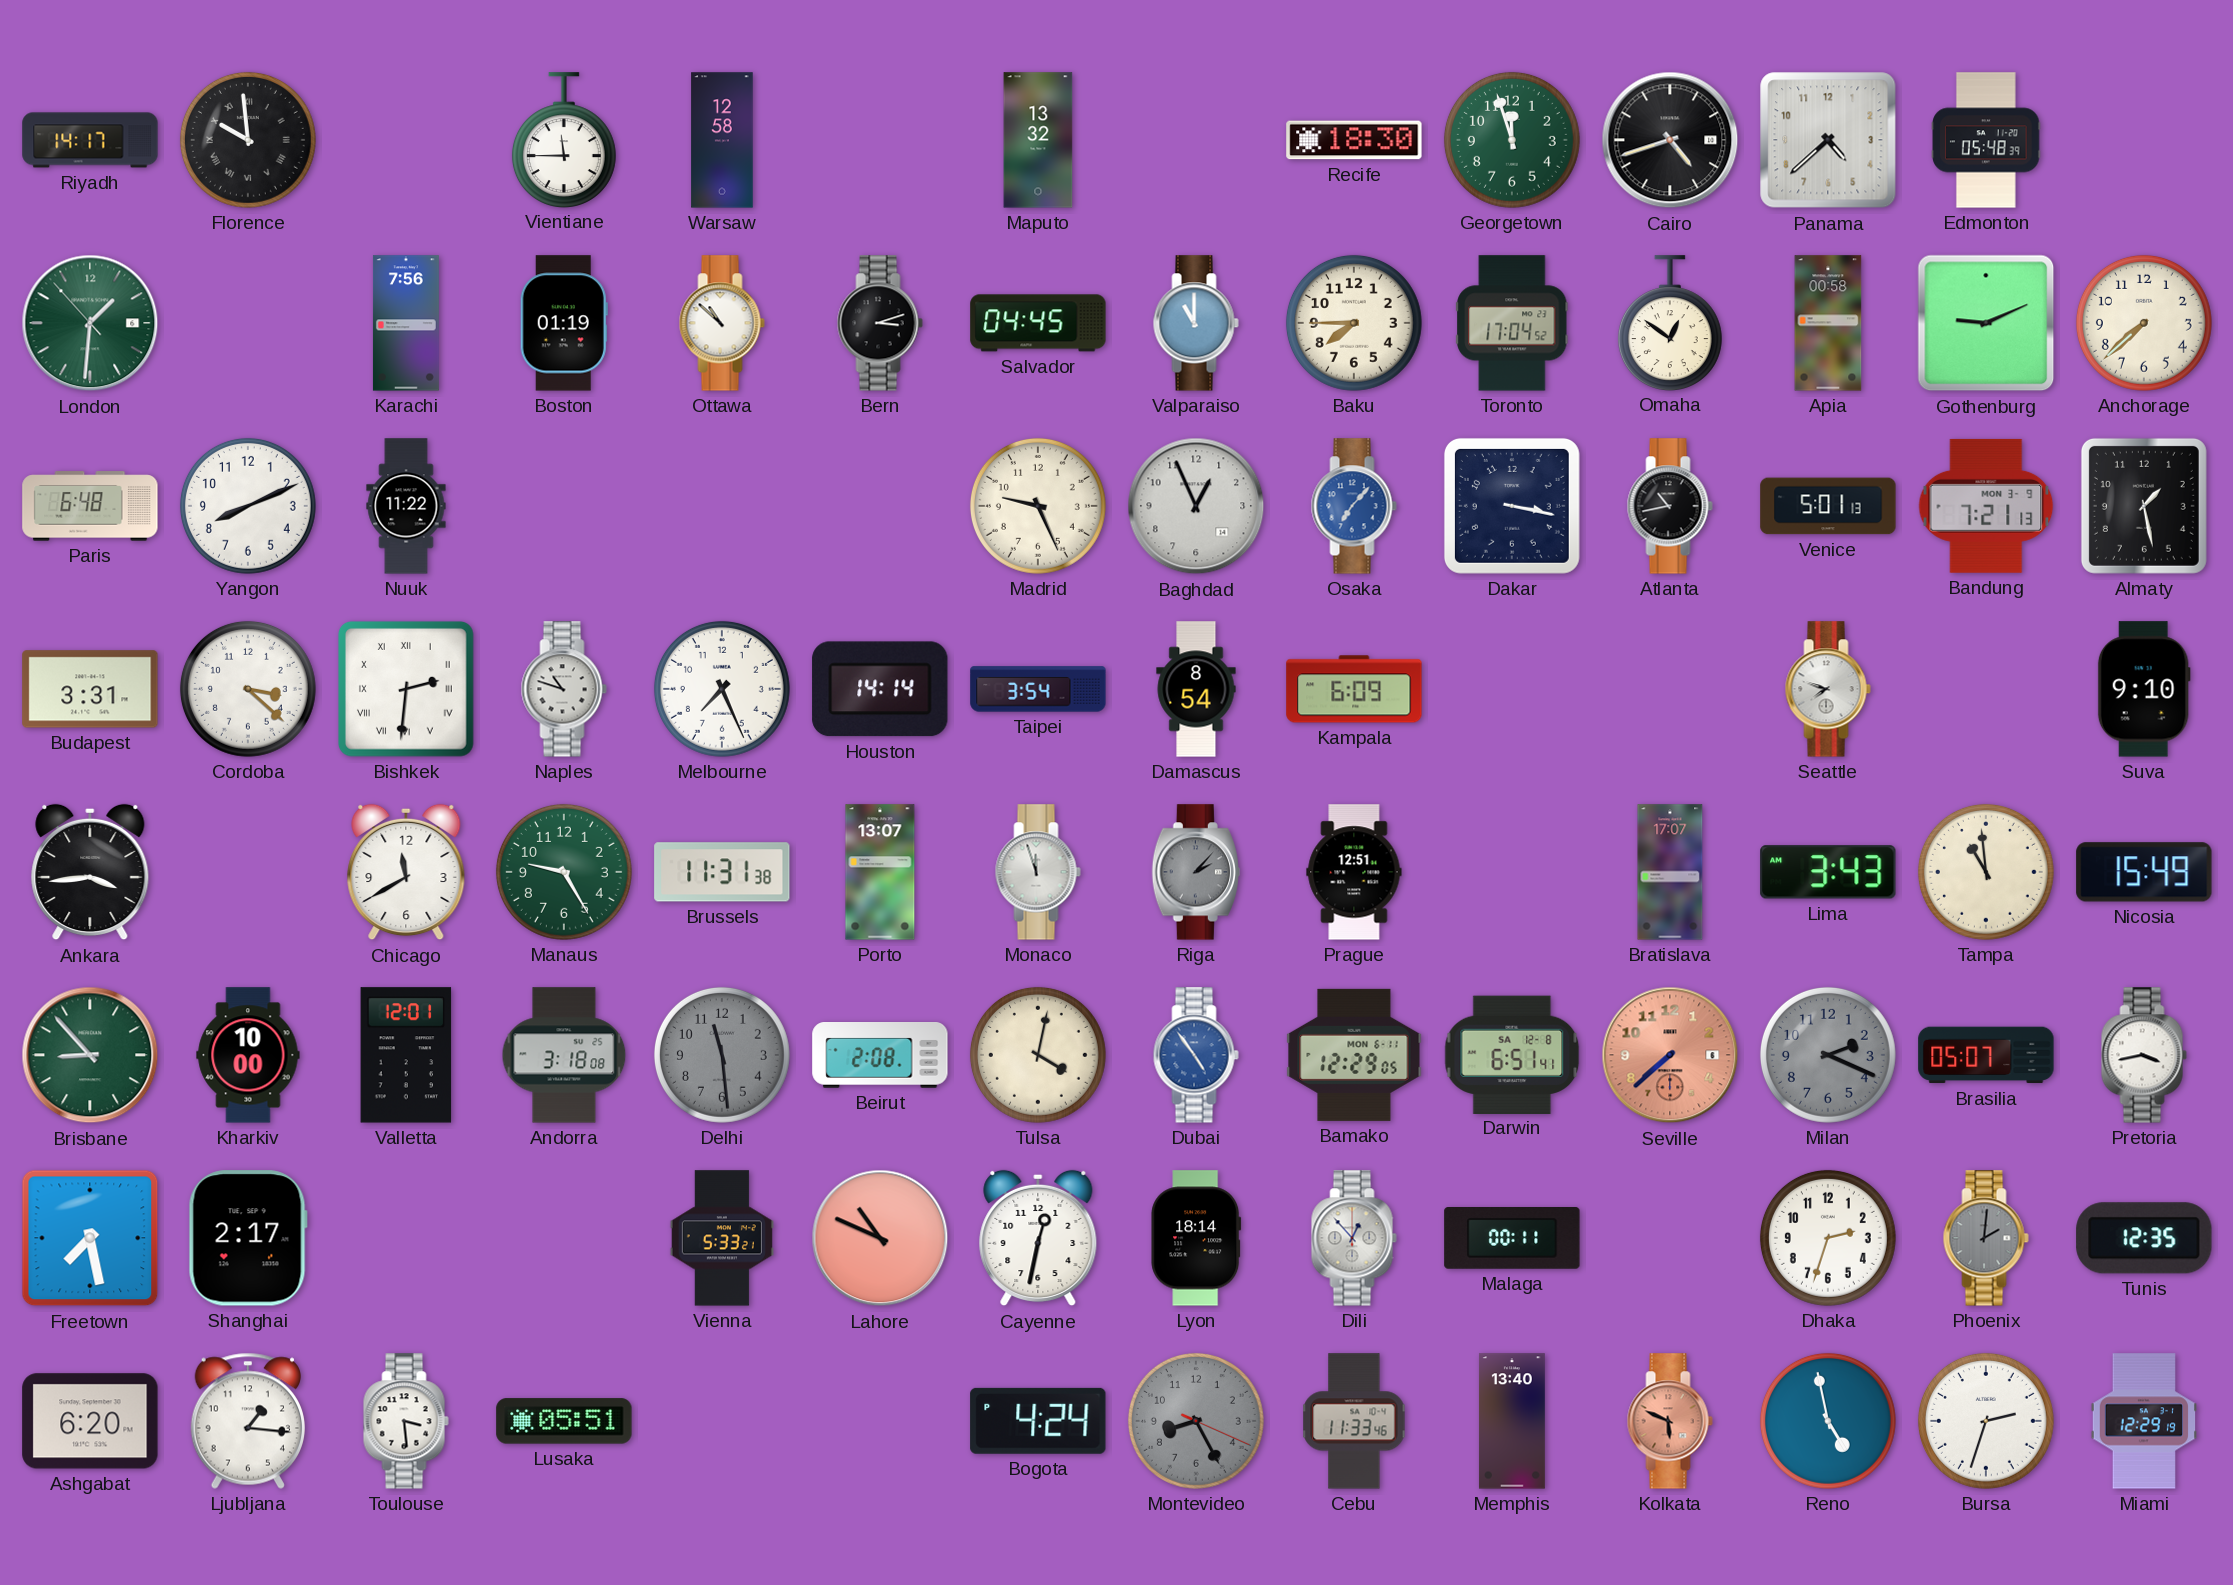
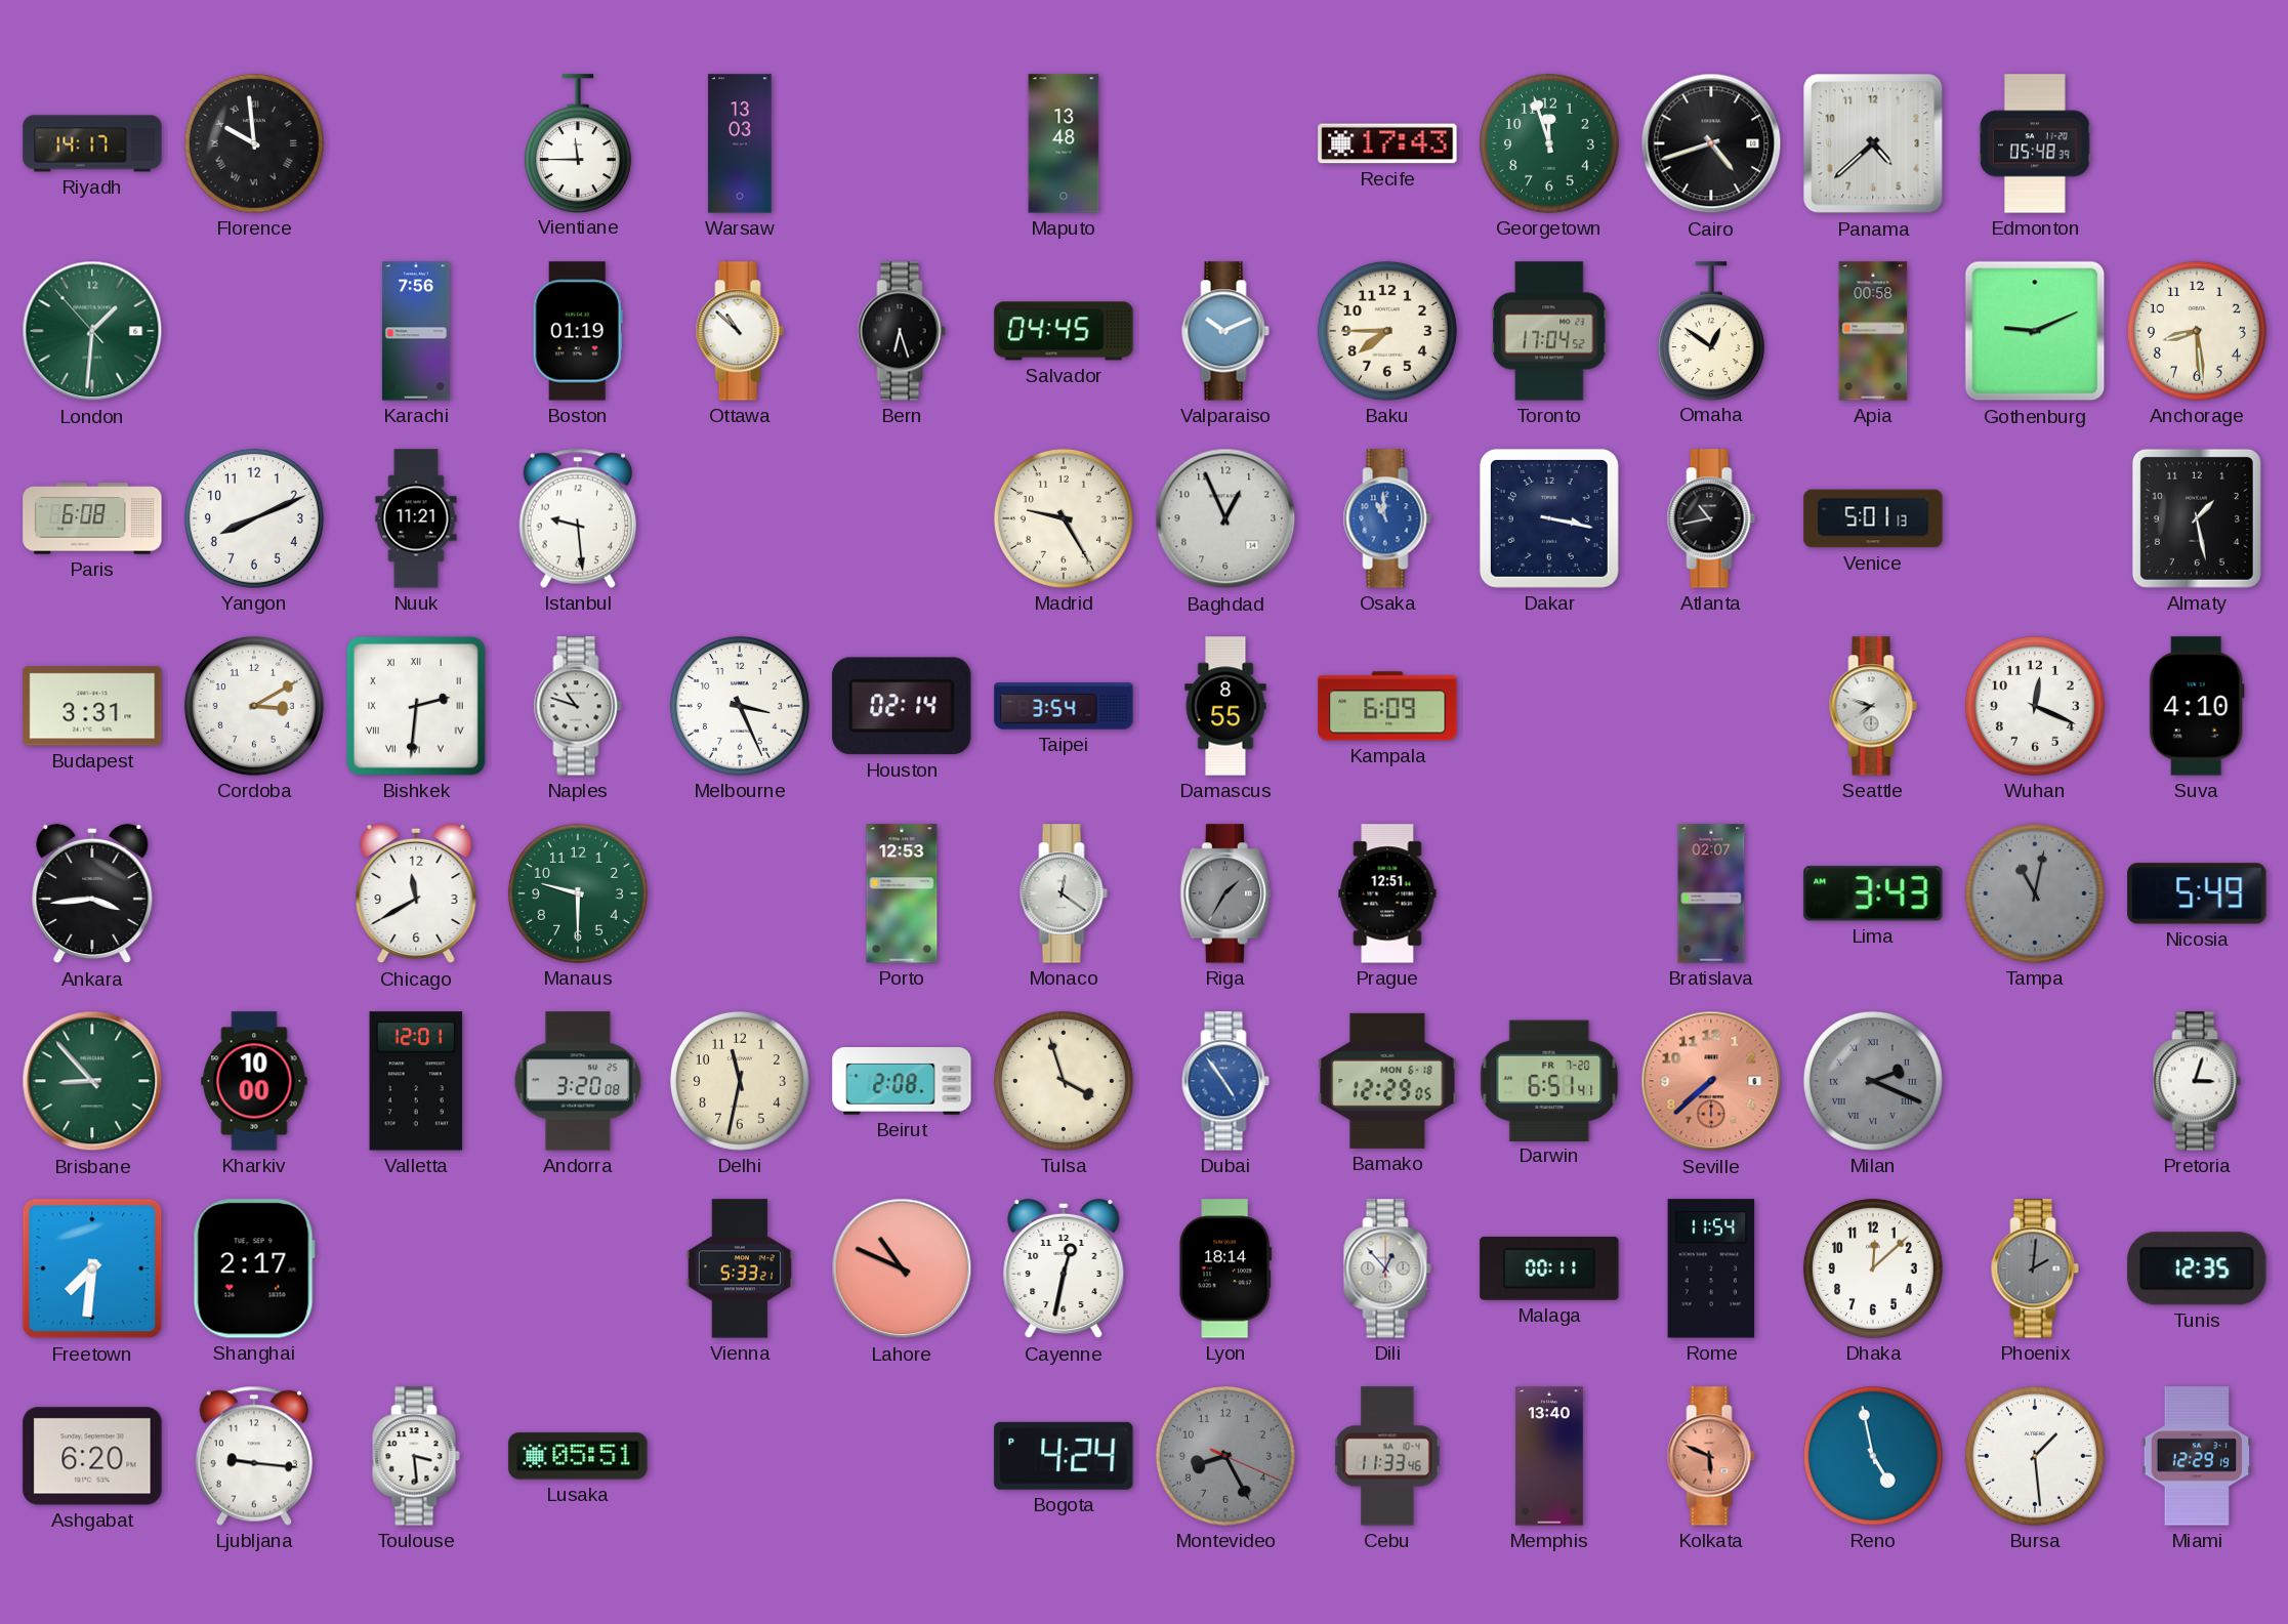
Warsaw: 12:58 -> 13:03
Maputo: 13:32 -> 13:48
Recife: 18:30 -> 17:43
Bern: 3:12 -> 6:27
Valparaiso: 11:00 -> 10:11
Anchorage: 7:38 -> 8:29
Paris: 6:48 -> 6:08
Nuuk: 11:22 -> 11:21
Istanbul: none -> 9:29
Madrid: 9:26 -> 9:25
Osaka: 7:07 -> 10:59
Bandung: 7:21 -> none
Cordoba: 3:22 -> 3:10
Melbourne: 7:26 -> 3:26
Houston: 14:14 -> 02:14
Damascus: 8:54 -> 8:55
Wuhan: none -> 12:19
Suva: 9:10 -> 4:10
Manaus: 9:25 -> 9:30
Brussels: 11:31 -> none
Porto: 13:07 -> 12:53
Monaco: 11:57 -> 12:21
Riga: 2:07 -> 1:35
Bratislava: 17:07 -> 02:07
Tampa: 10:59 -> 11:02
Tampa dial: cream -> grey
Nicosia: 15:49 -> 5:49
Andorra: 3:18 -> 3:20
Delhi: 11:29 -> 11:32
Delhi dial: grey -> cream
Tulsa: 4:02 -> 3:57
Bamako date: MON 6-11 -> MON 6-18
Darwin date: SA 12-8 -> FR 7-20
Milan numerals: Arabic -> Roman
Brasilia: 05:07 -> none
Pretoria: 3:43 -> 3:03
Freetown: 7:28 -> 7:31
Rome: none -> 11:54
Dhaka: 2:33 -> 12:08
Ljubljana: 1:16 -> 9:16
Bursa: 2:33 -> 1:29
